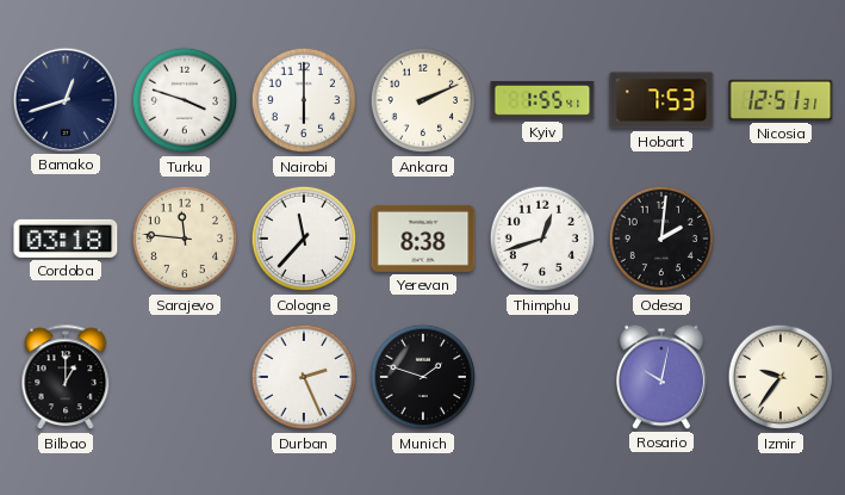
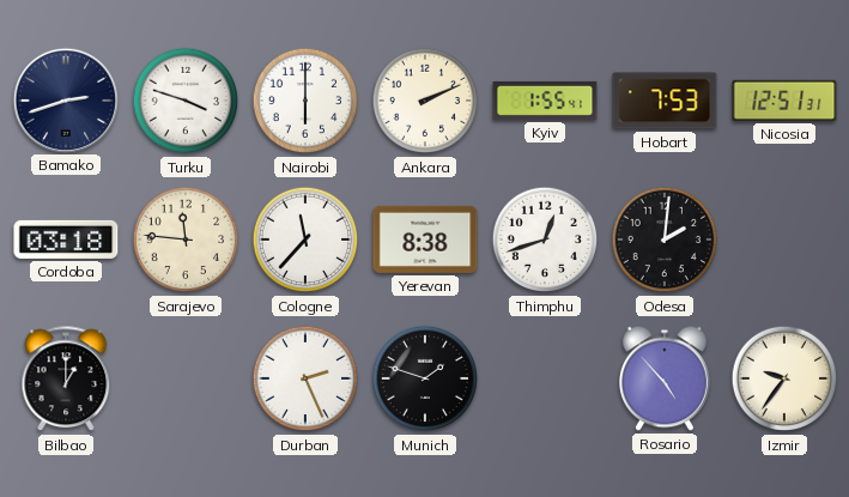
Bamako: 12:42 -> 2:42
Rosario: 10:02 -> 4:53
